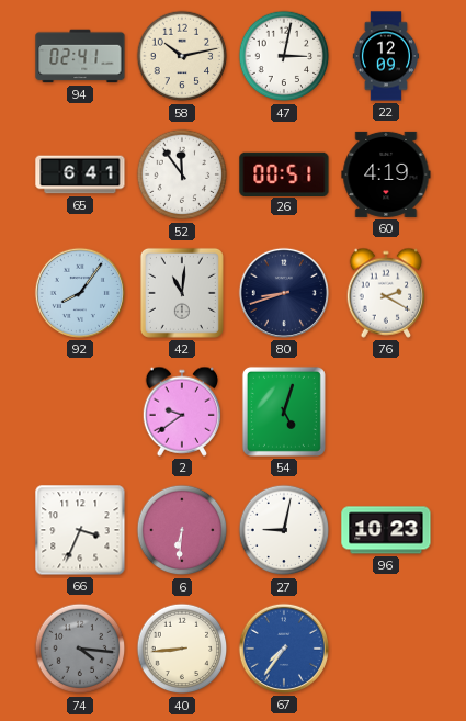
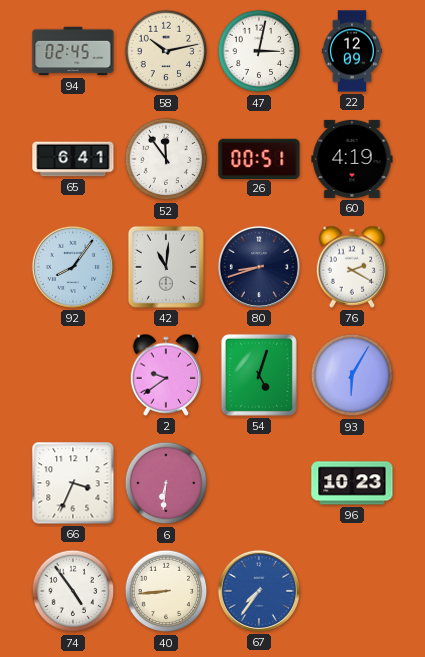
94: 02:41 -> 02:45
93: none -> 6:05
27: 9:02 -> none
74: 4:16 -> 4:54
74 dial: grey -> white
